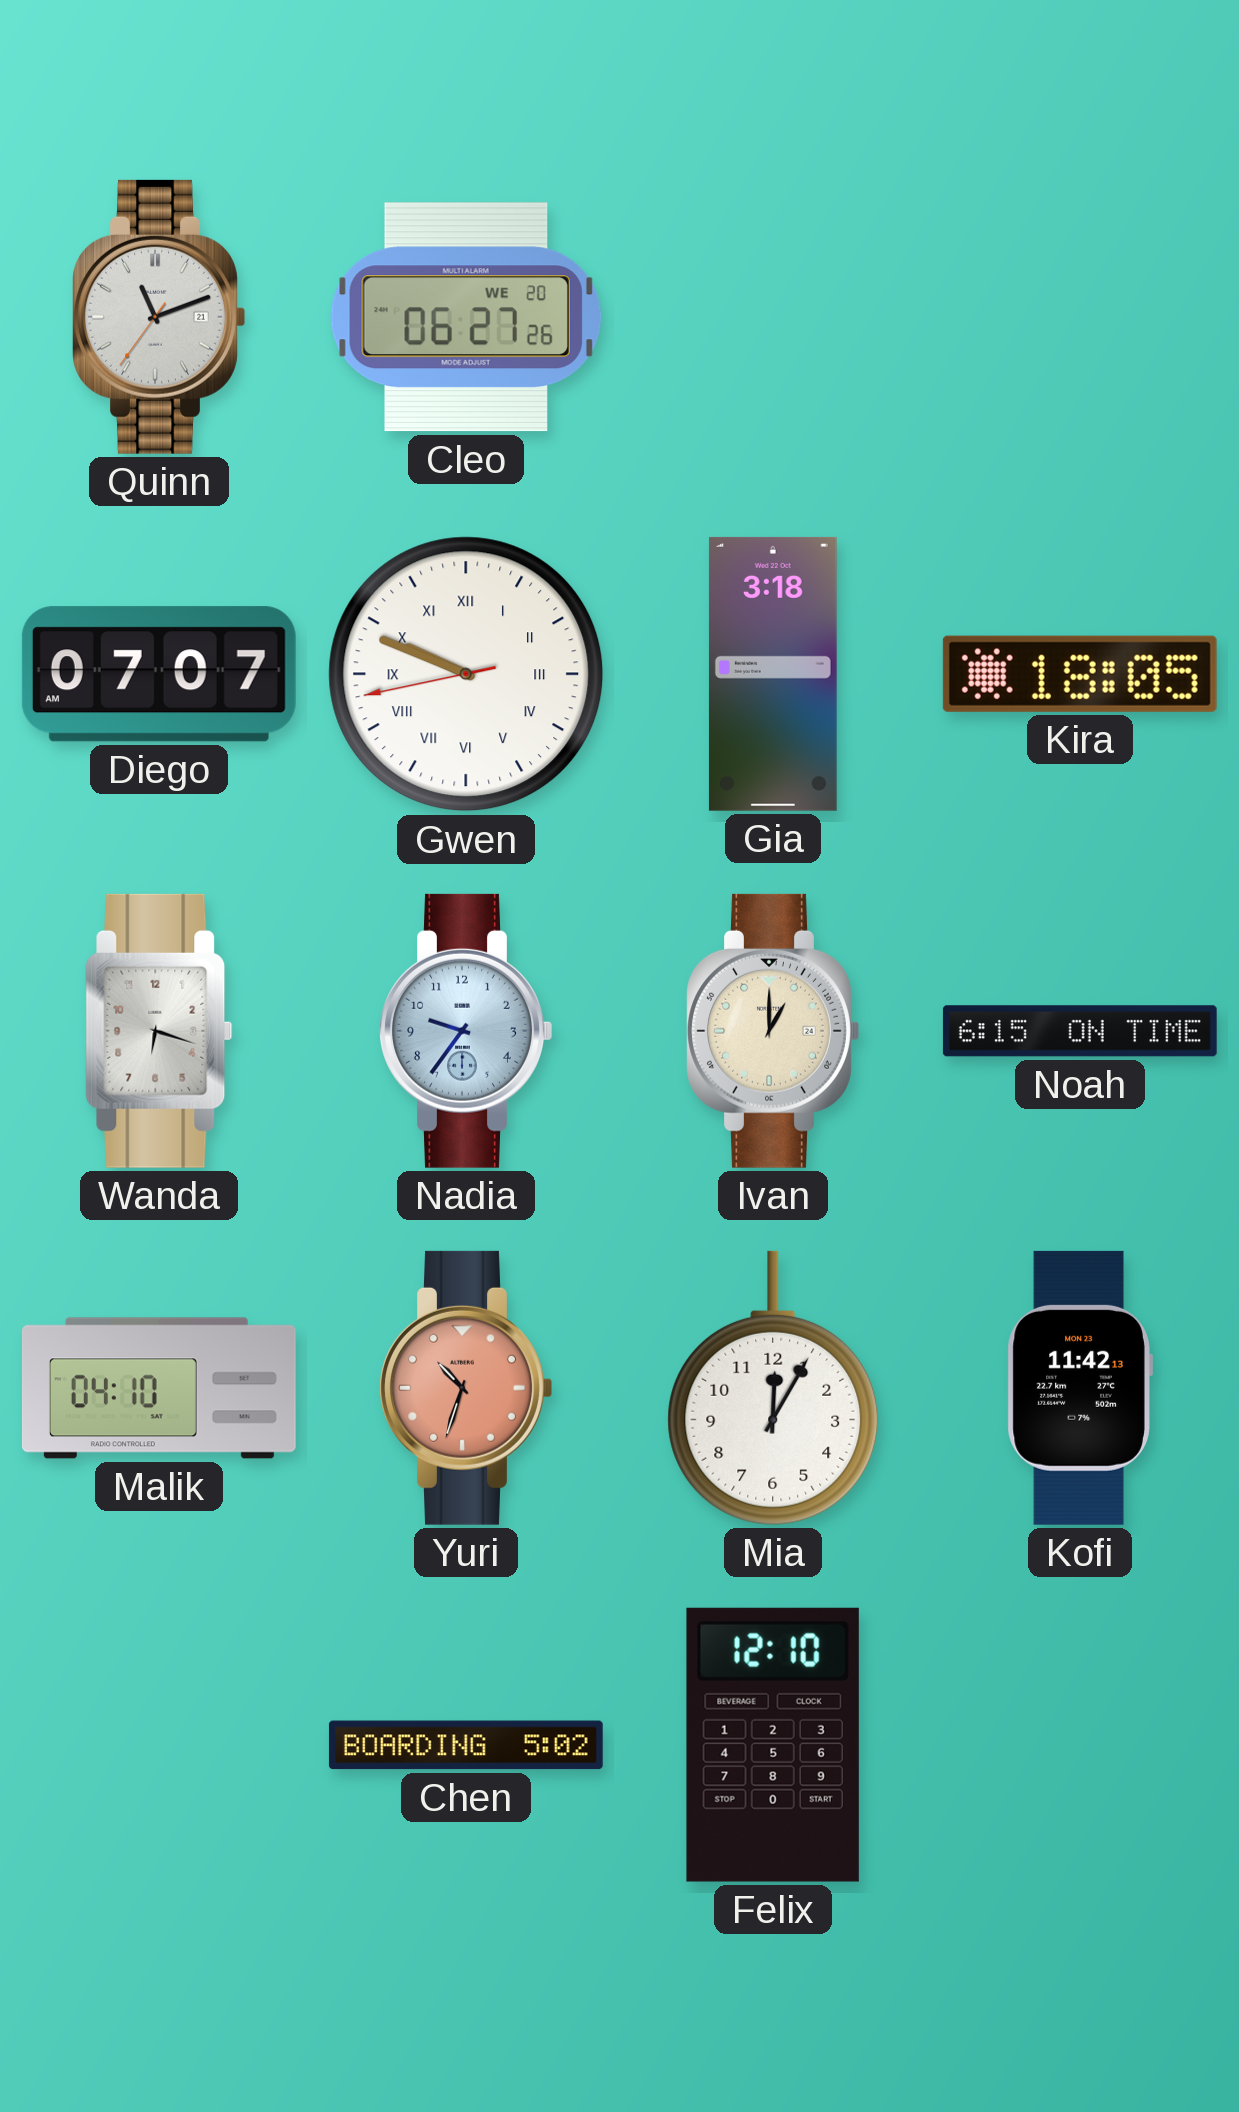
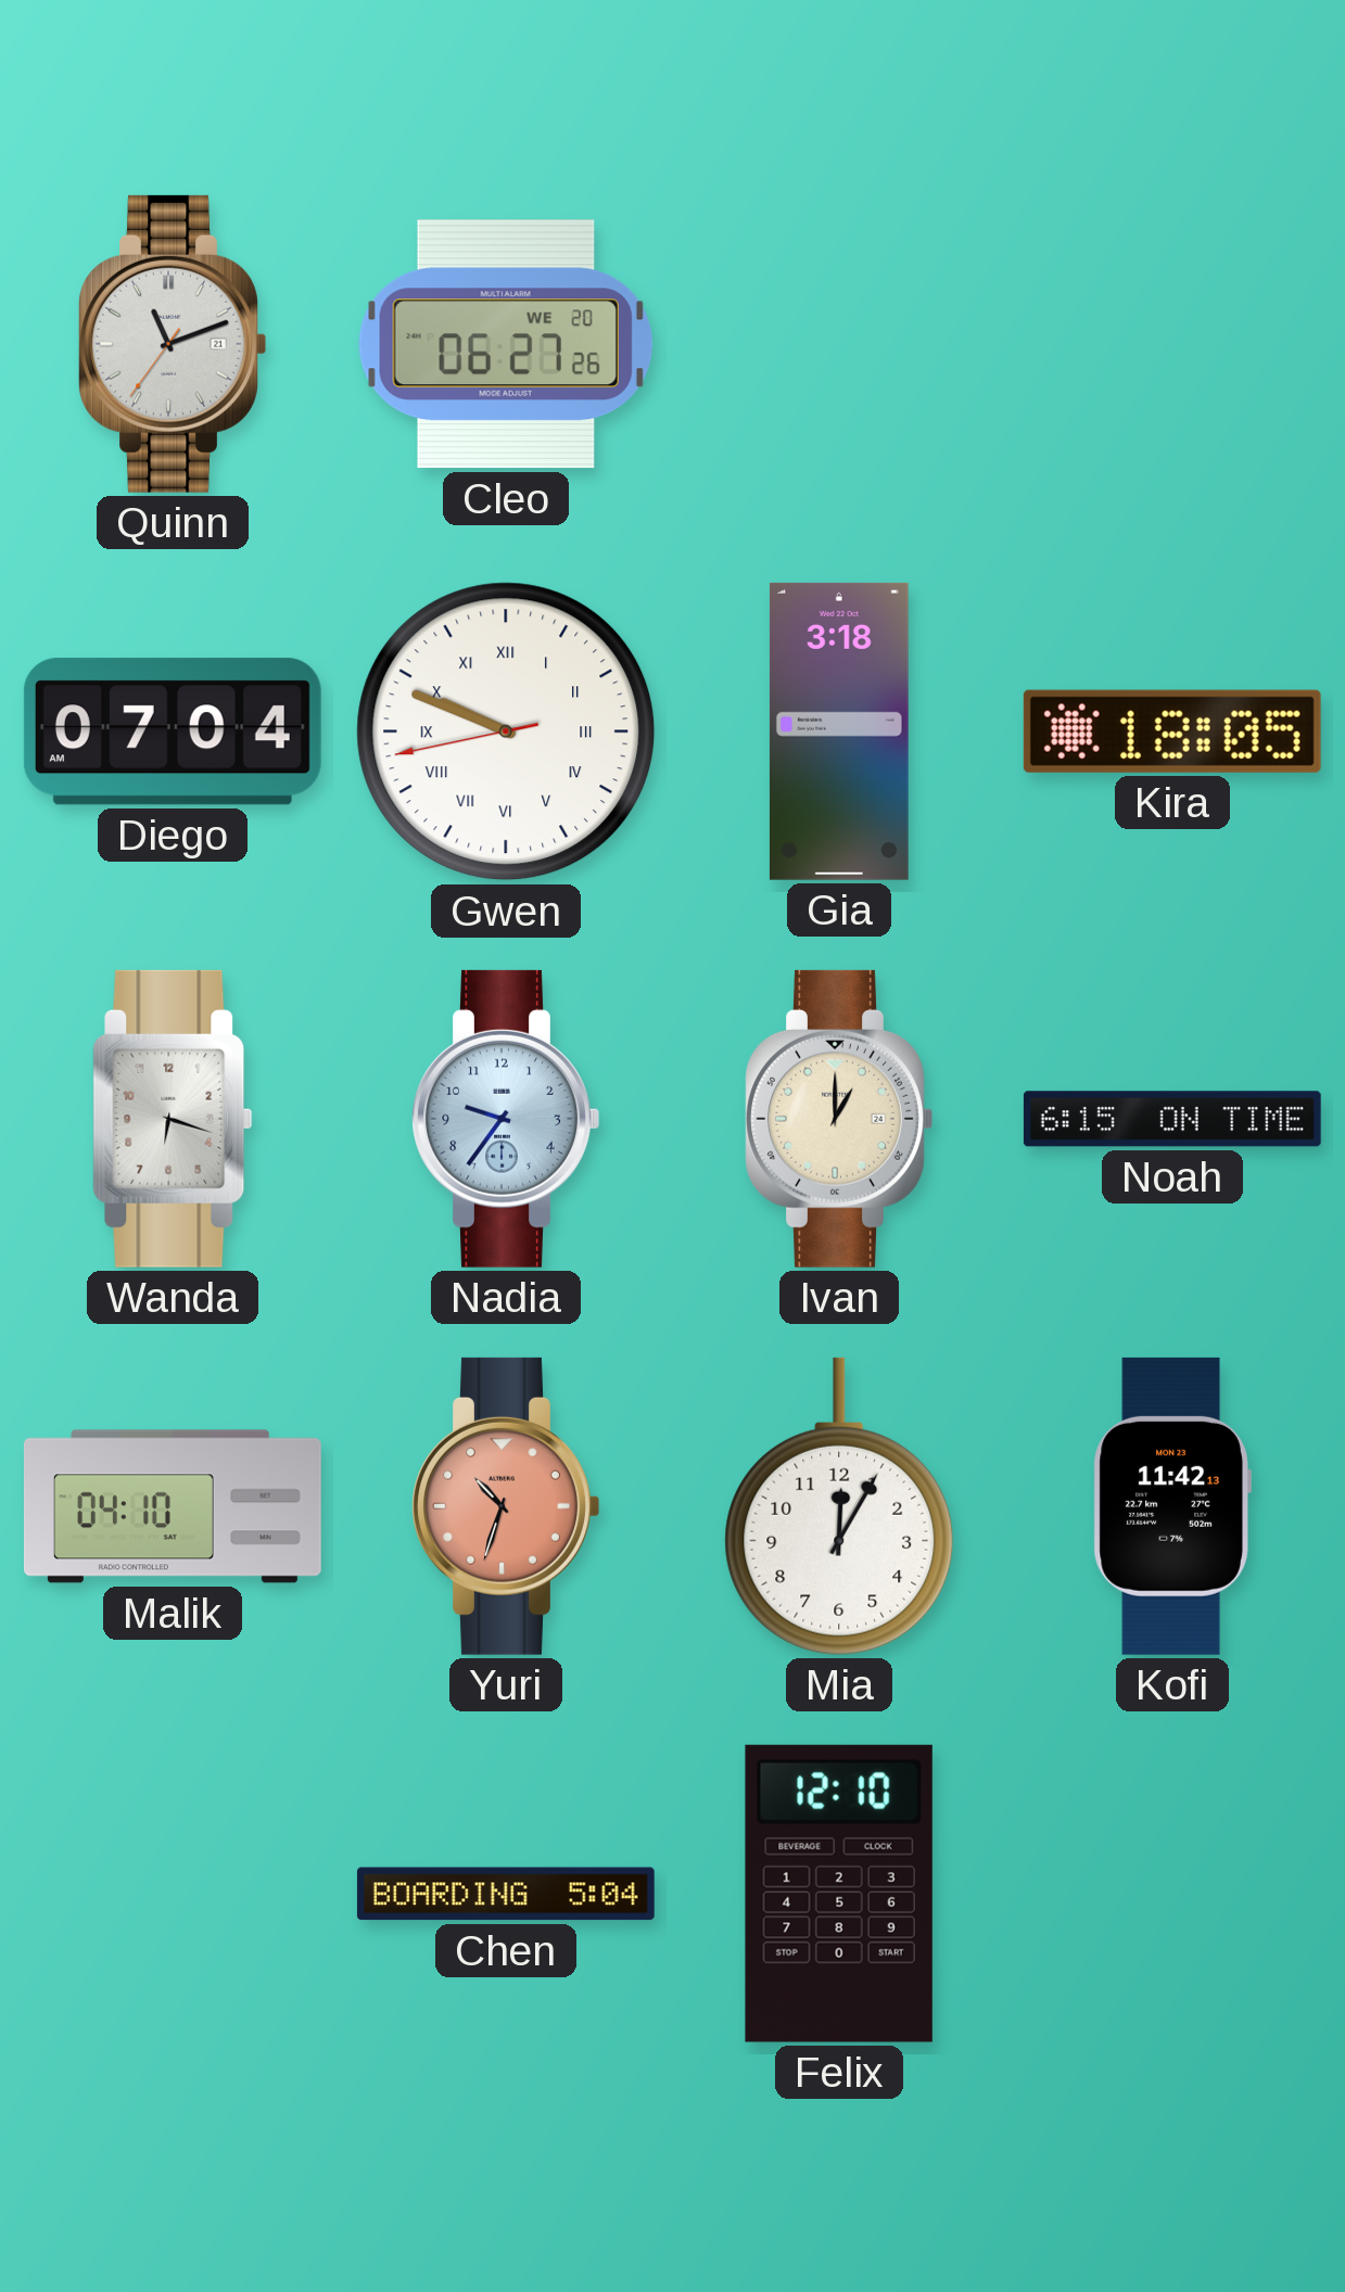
Diego: 07:07 -> 07:04
Chen: 5:02 -> 5:04
